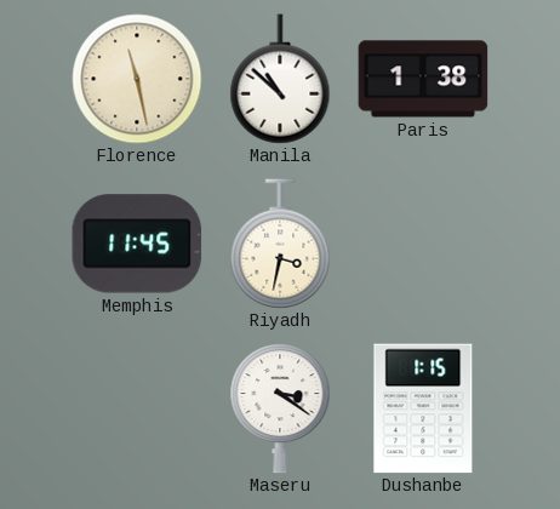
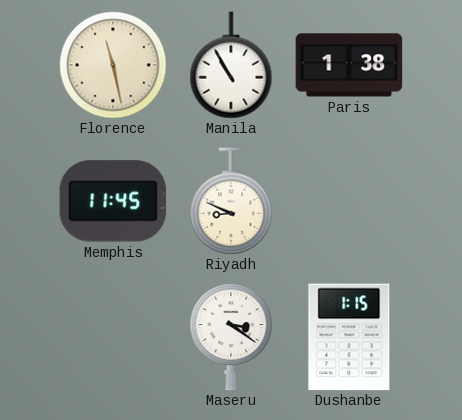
Manila: 10:52 -> 10:55
Riyadh: 3:32 -> 8:49
